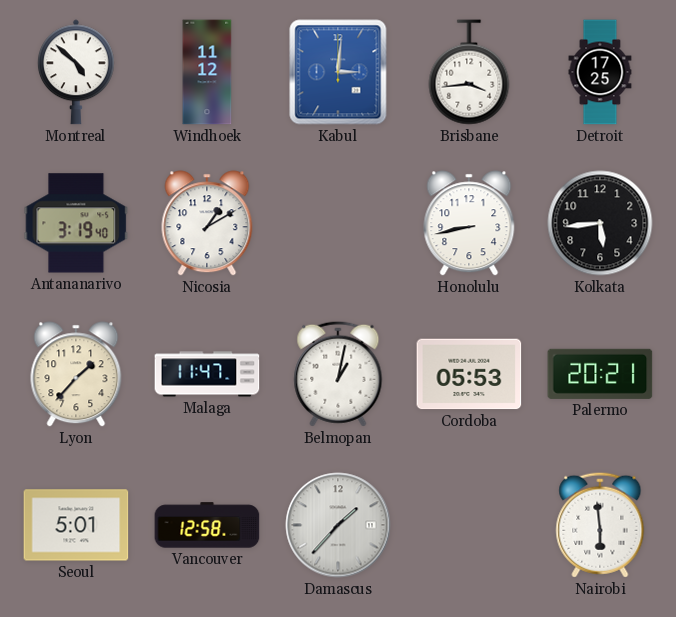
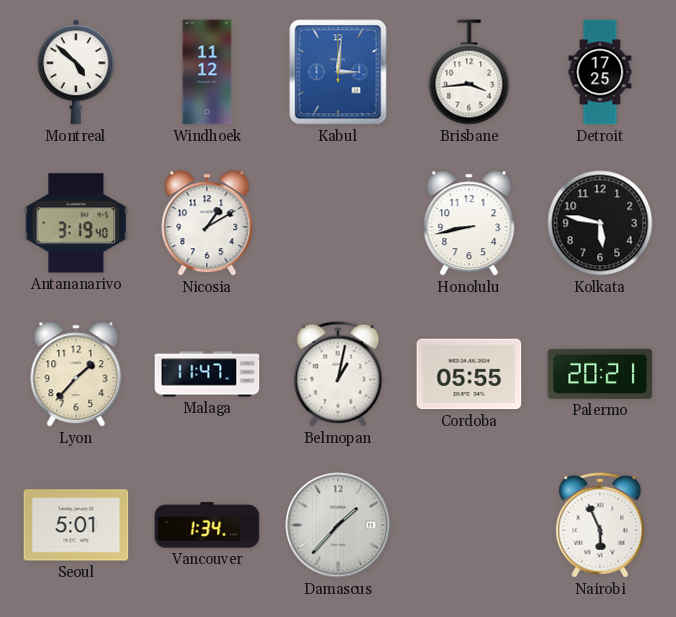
Kolkata: 5:44 -> 5:47
Cordoba: 05:53 -> 05:55
Vancouver: 12:58 -> 1:34
Nairobi: 5:59 -> 5:56
